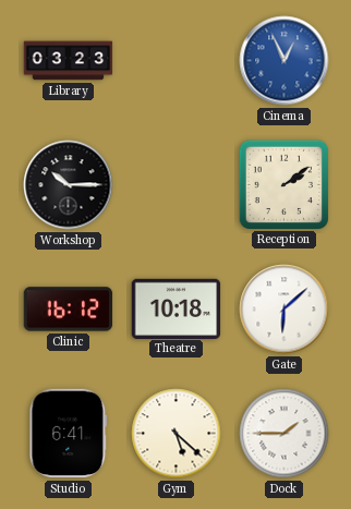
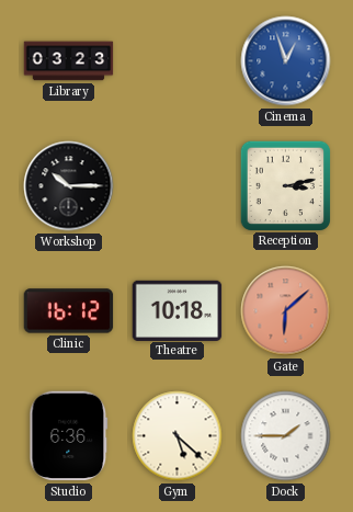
Cinema: 12:56 -> 12:57
Reception: 2:09 -> 3:13
Gate dial: white -> salmon
Studio: 6:41 -> 6:36
